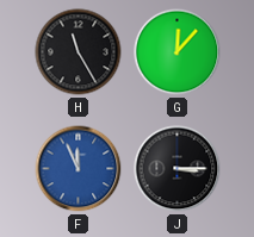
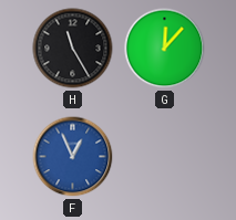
F: 11:56 -> 12:56
J: 3:15 -> none
